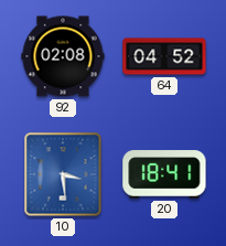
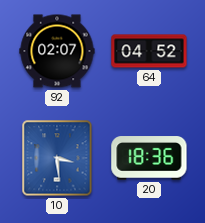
92: 02:08 -> 02:07
20: 18:41 -> 18:36
